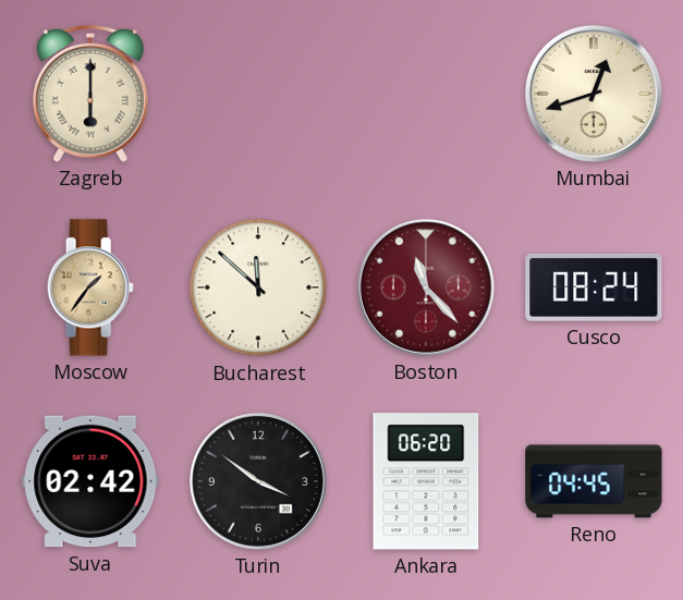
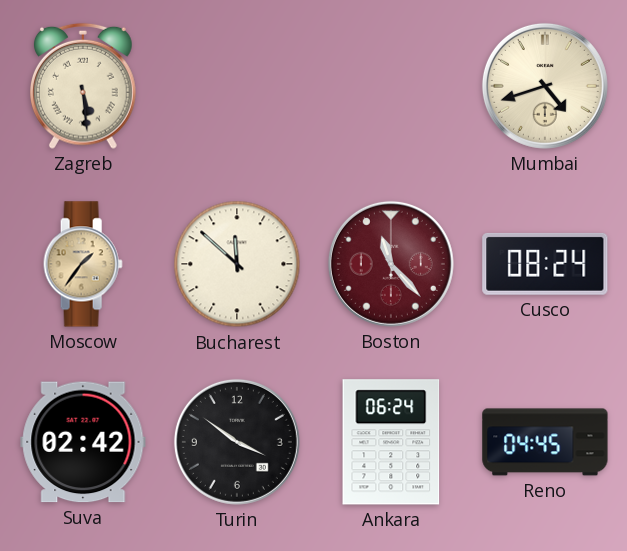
Zagreb: 6:00 -> 5:29
Mumbai: 12:42 -> 4:42
Ankara: 06:20 -> 06:24
